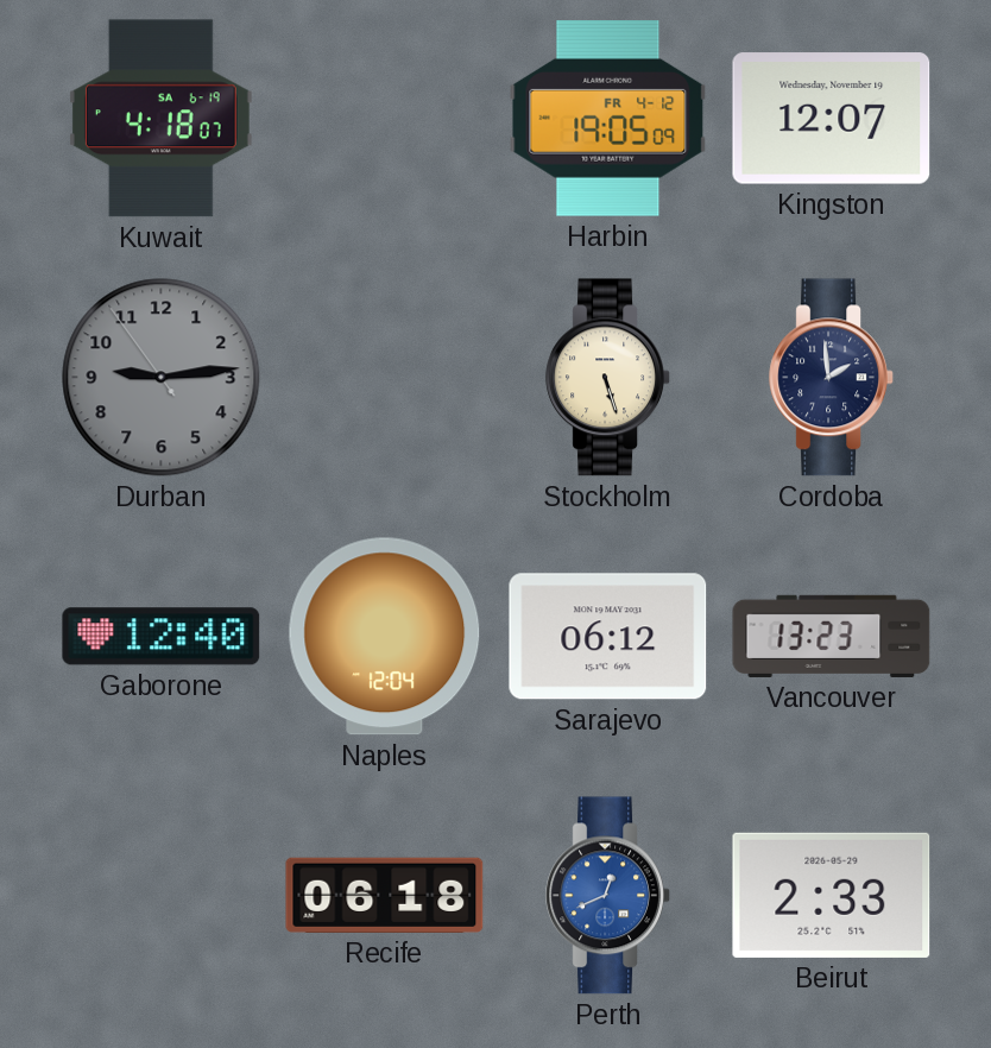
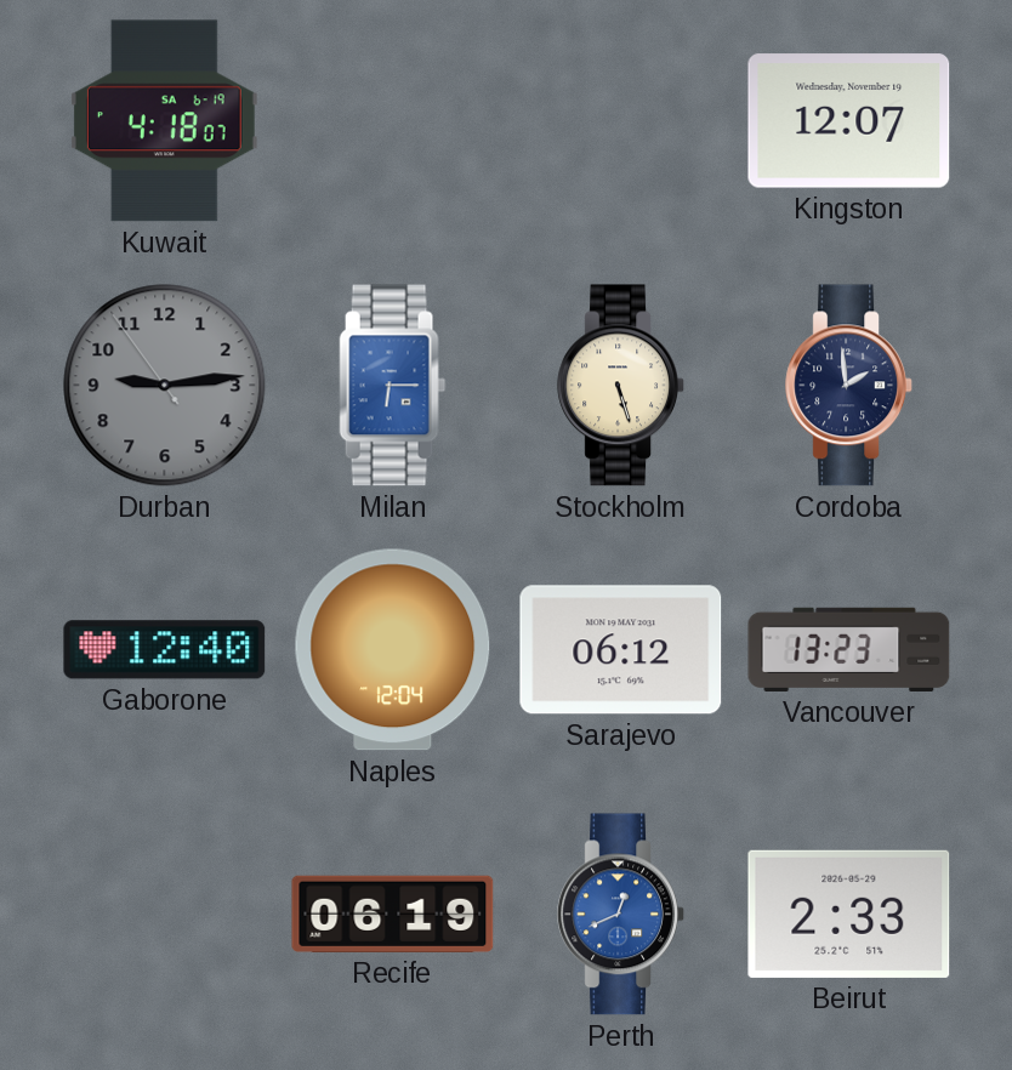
Harbin: 19:05 -> none
Milan: none -> 6:15
Recife: 06:18 -> 06:19
